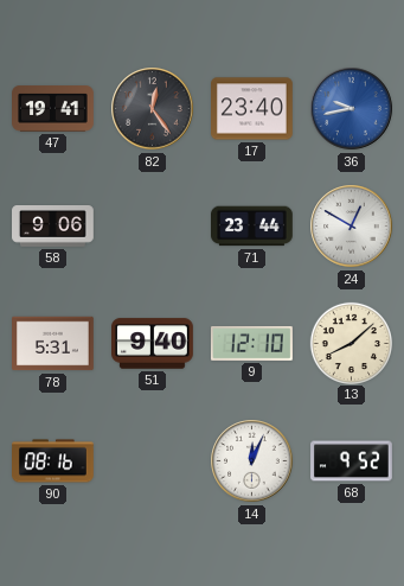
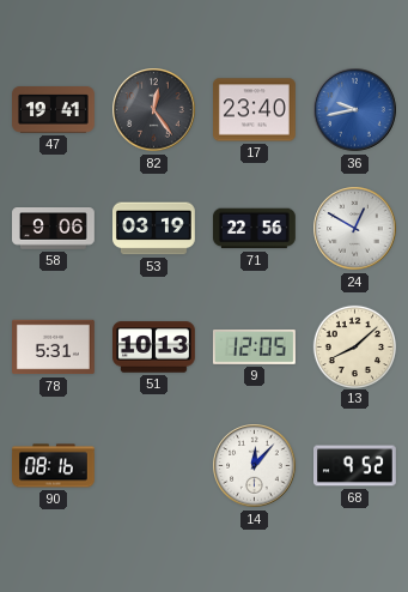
53: none -> 03:19
71: 23:44 -> 22:56
51: 9:40 -> 10:13
9: 12:10 -> 12:05
14: 12:04 -> 12:07
